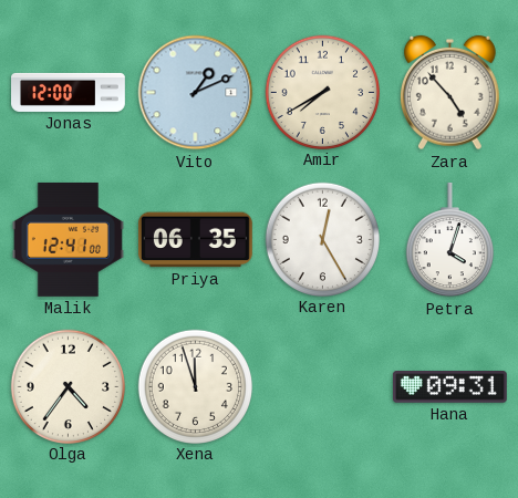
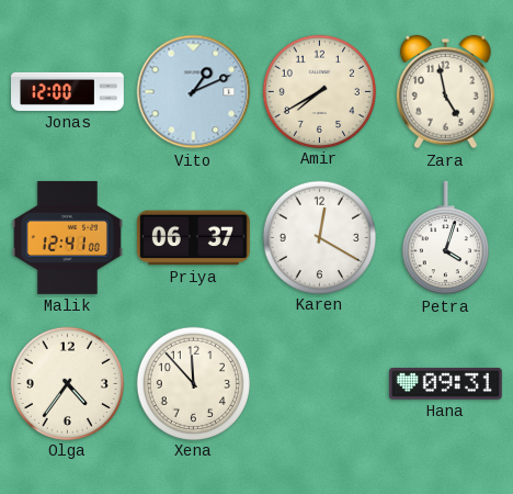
Zara: 4:53 -> 4:58
Priya: 06:35 -> 06:37
Karen: 12:25 -> 12:20
Xena: 11:57 -> 11:53
